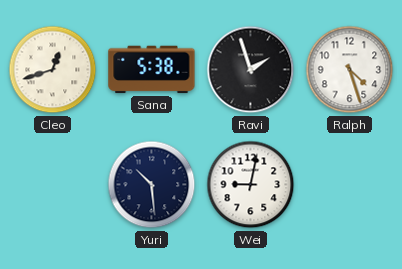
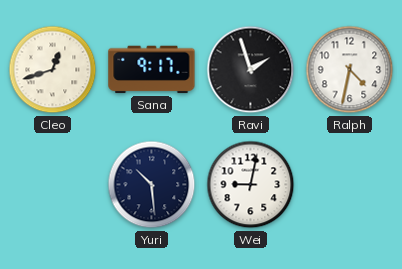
Sana: 5:38 -> 9:17
Ralph: 4:27 -> 4:32
